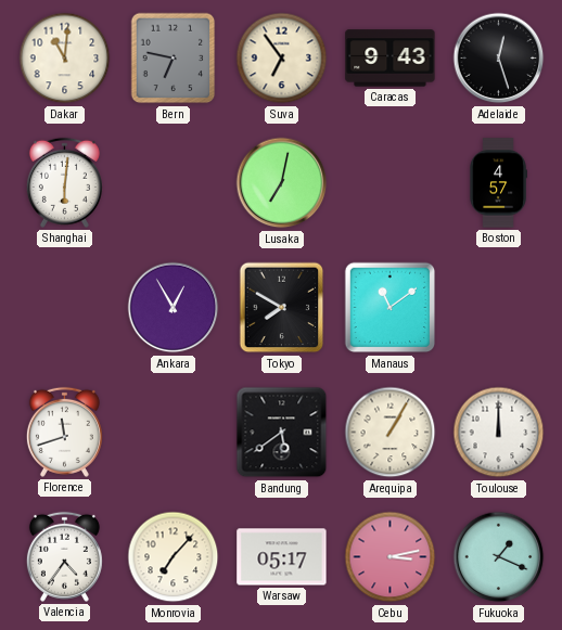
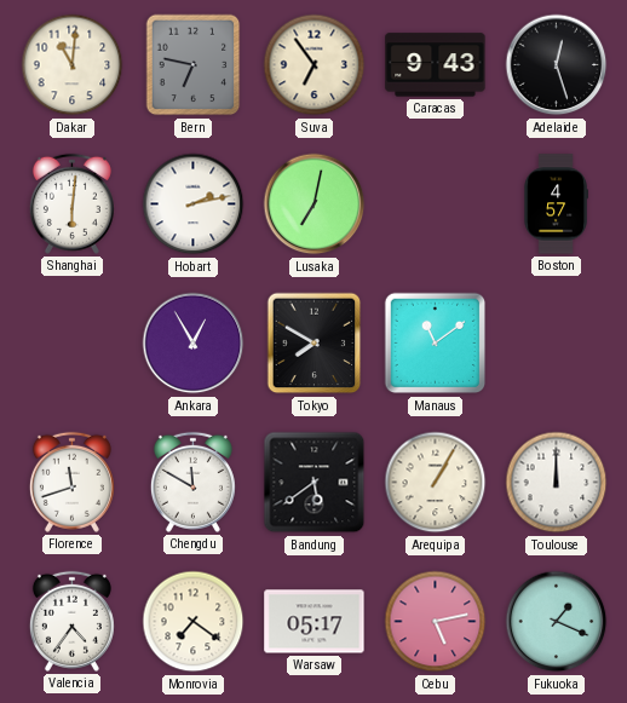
Hobart: none -> 2:13
Chengdu: none -> 11:50
Monrovia: 7:07 -> 7:21
Cebu: 3:13 -> 5:13
